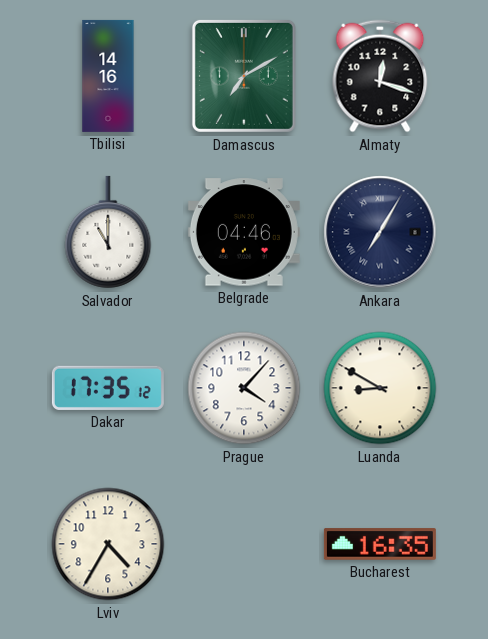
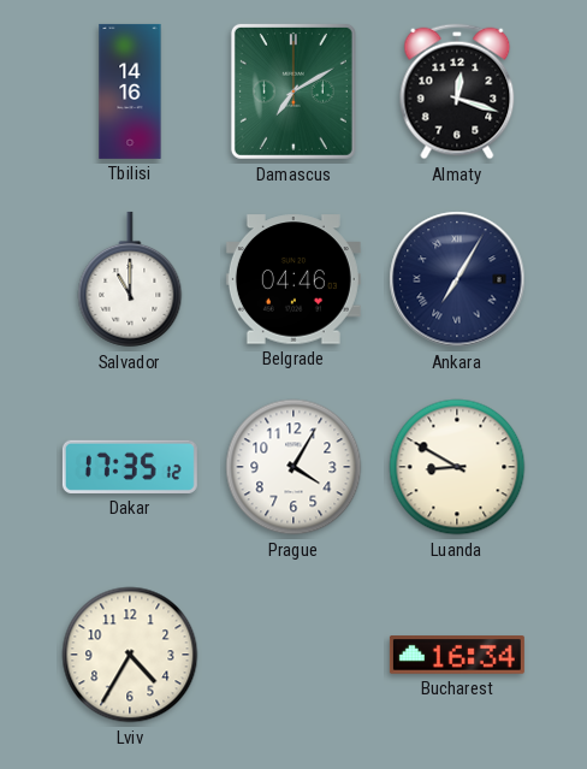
Prague: 4:07 -> 4:05
Bucharest: 16:35 -> 16:34
